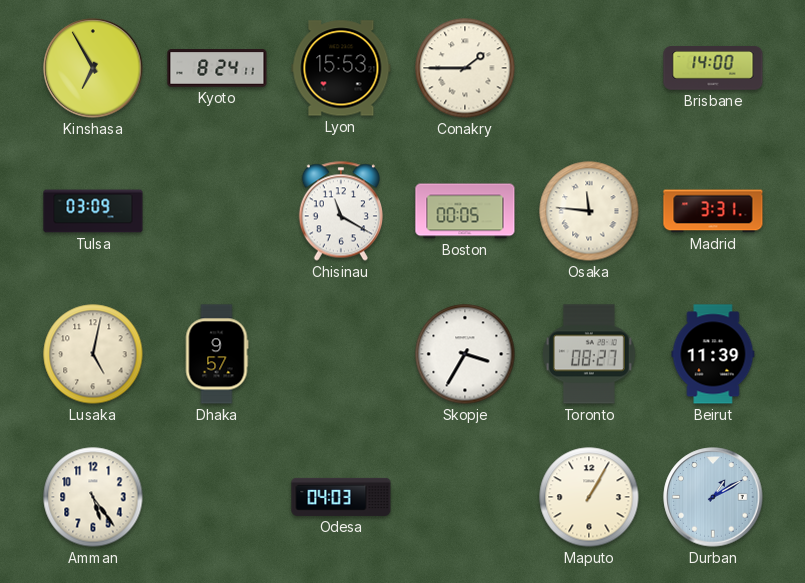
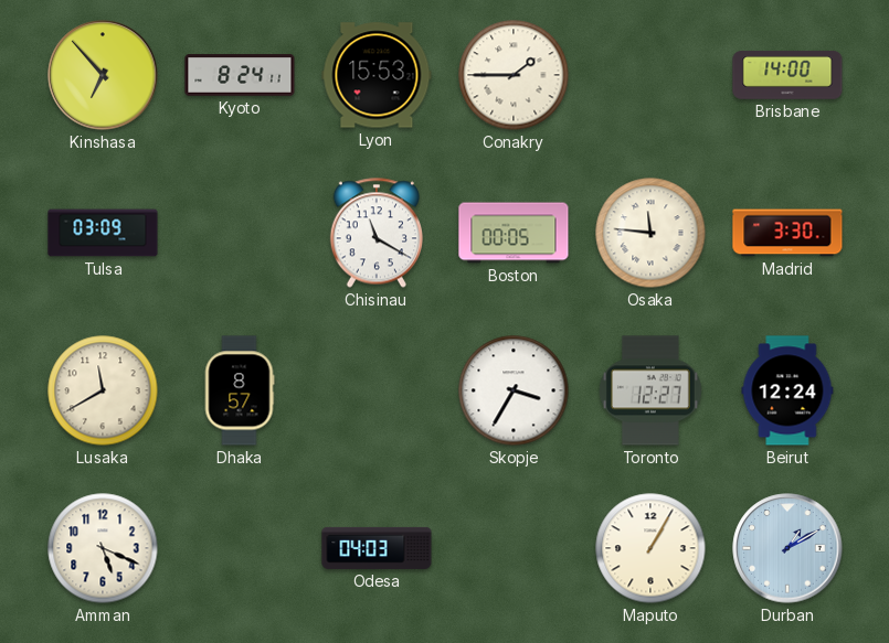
Kinshasa: 6:55 -> 6:53
Madrid: 3:31 -> 3:30
Lusaka: 5:02 -> 11:40
Dhaka: 9:57 -> 8:57
Toronto: 08:27 -> 12:27
Beirut: 11:39 -> 12:24
Amman: 5:24 -> 5:19
